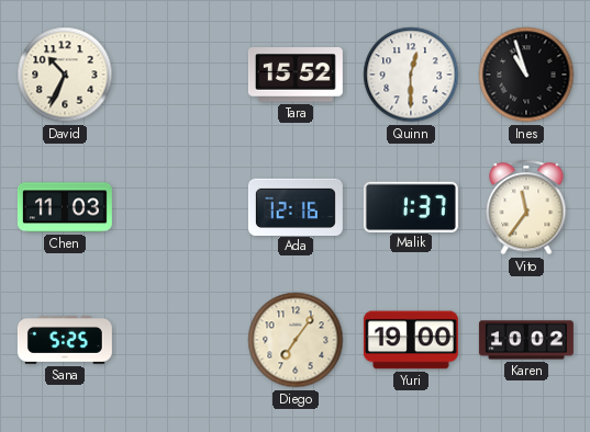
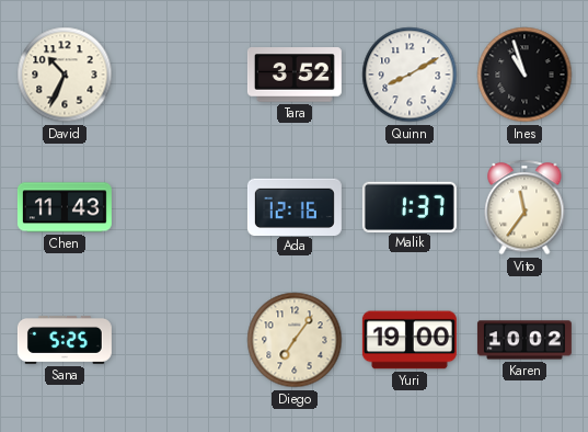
Tara: 15:52 -> 3:52
Quinn: 12:30 -> 8:10
Chen: 11:03 -> 11:43
